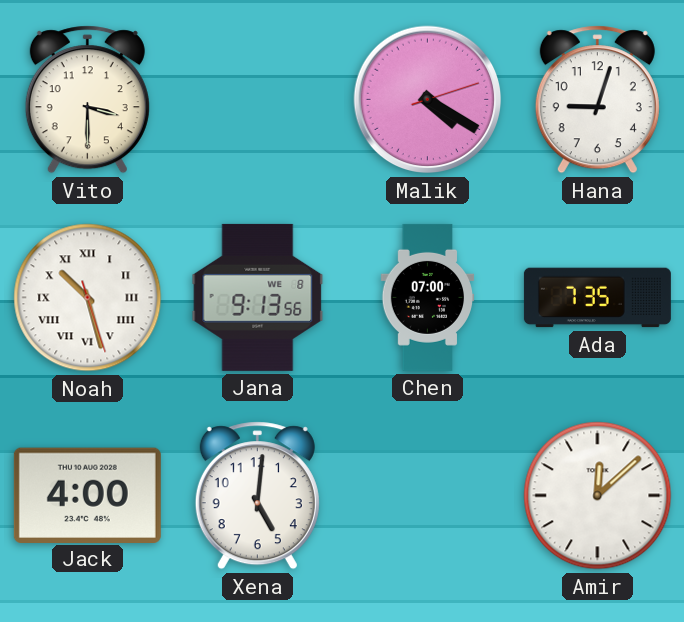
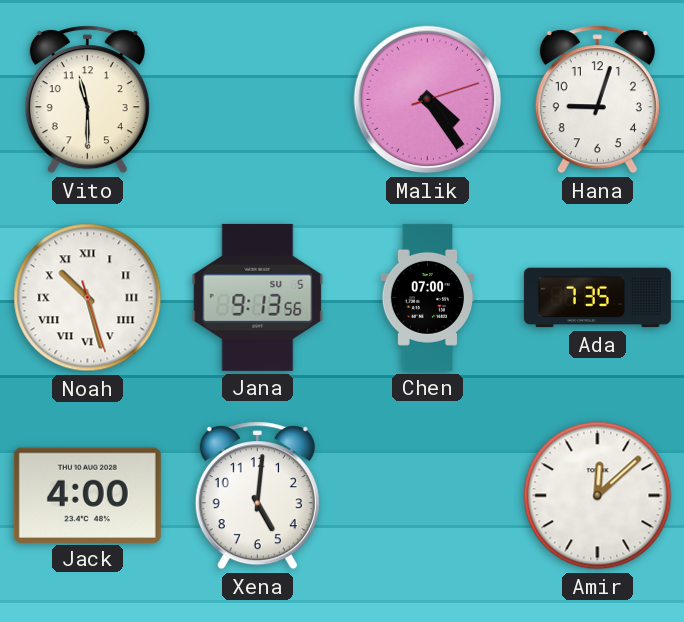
Vito: 3:30 -> 11:30
Malik: 4:20 -> 4:24
Jana date: WE 8 -> SU 5
